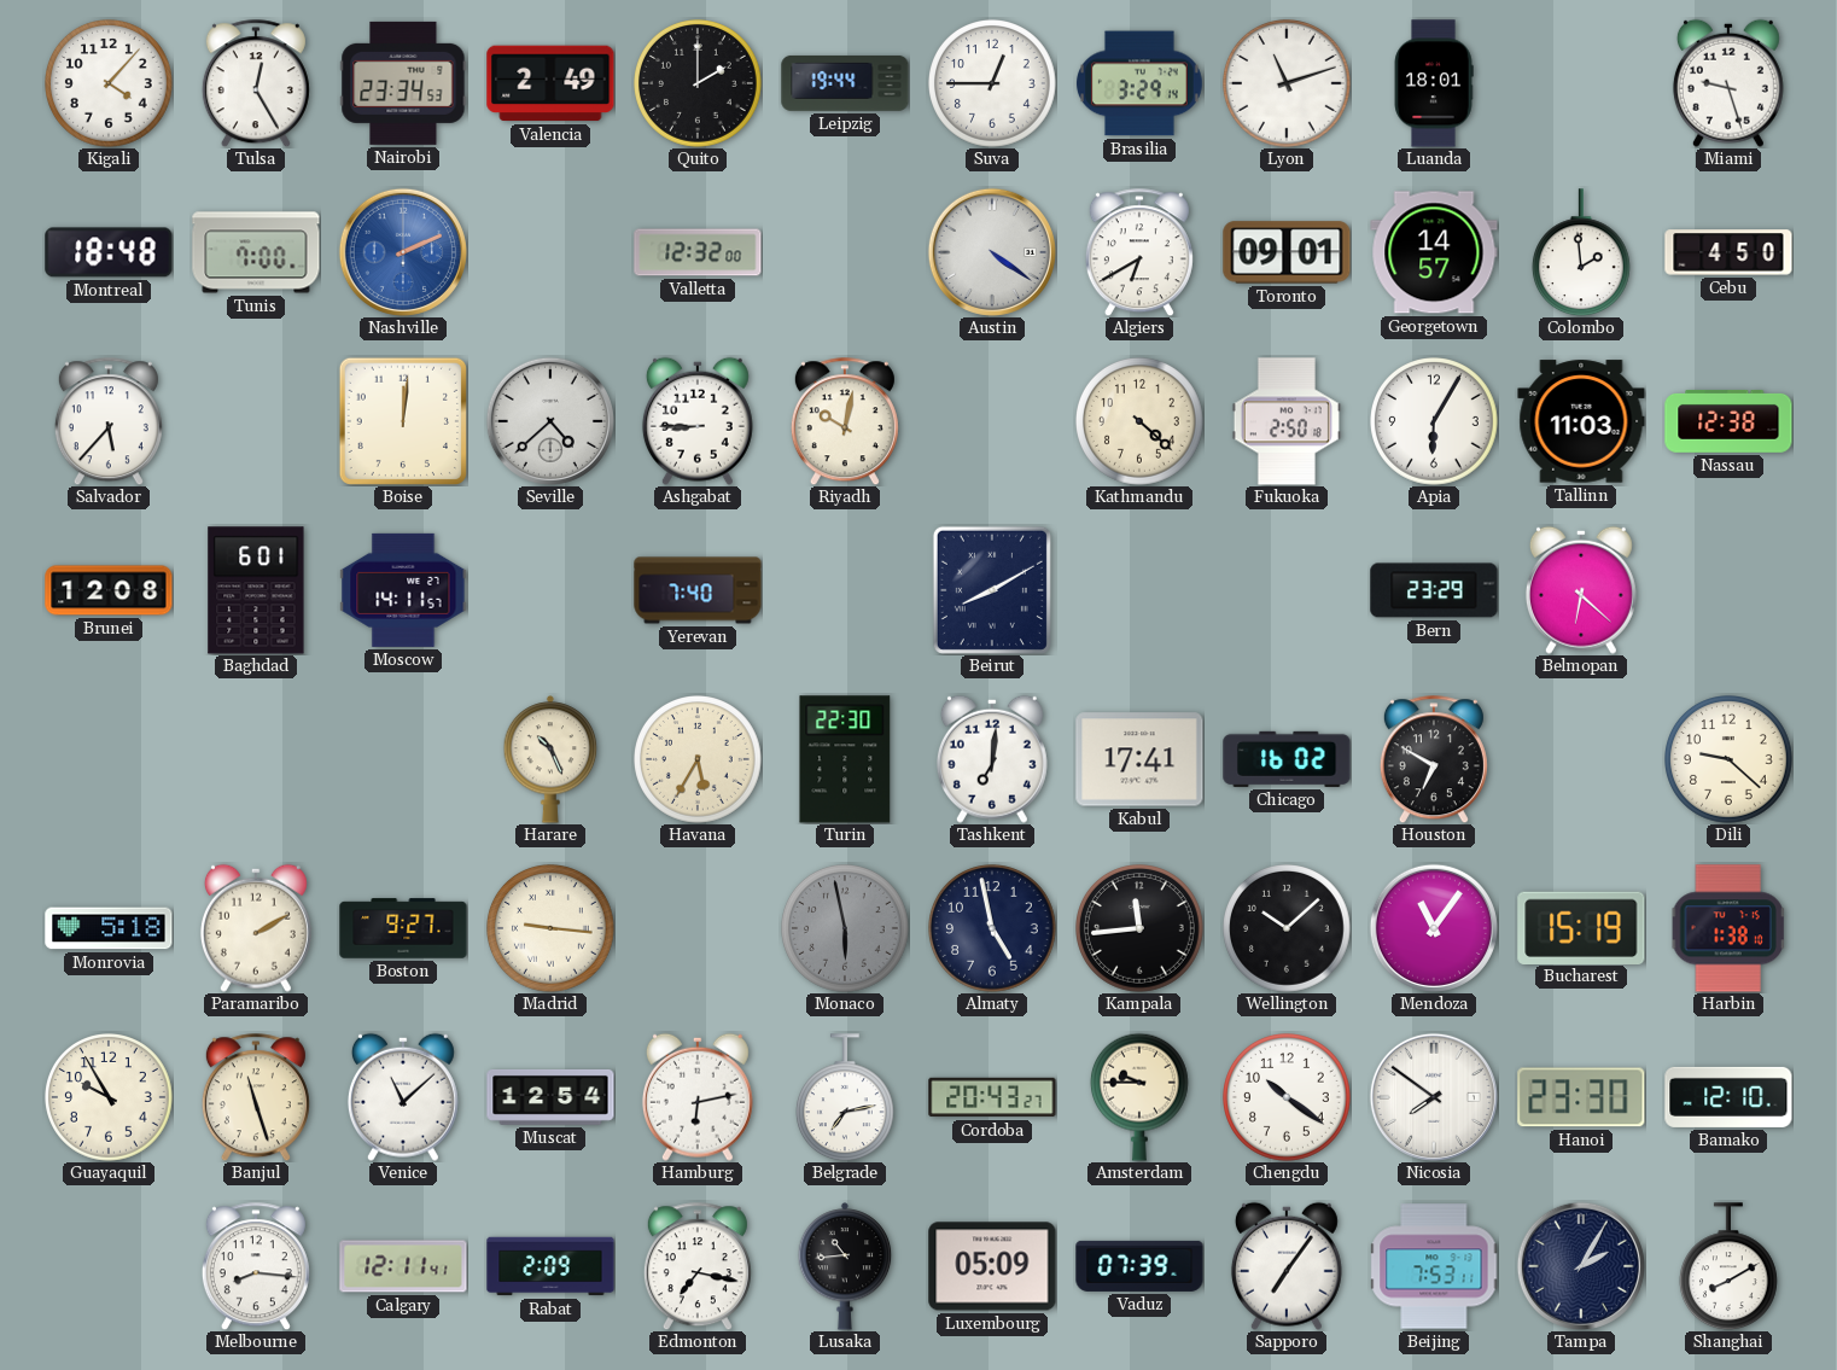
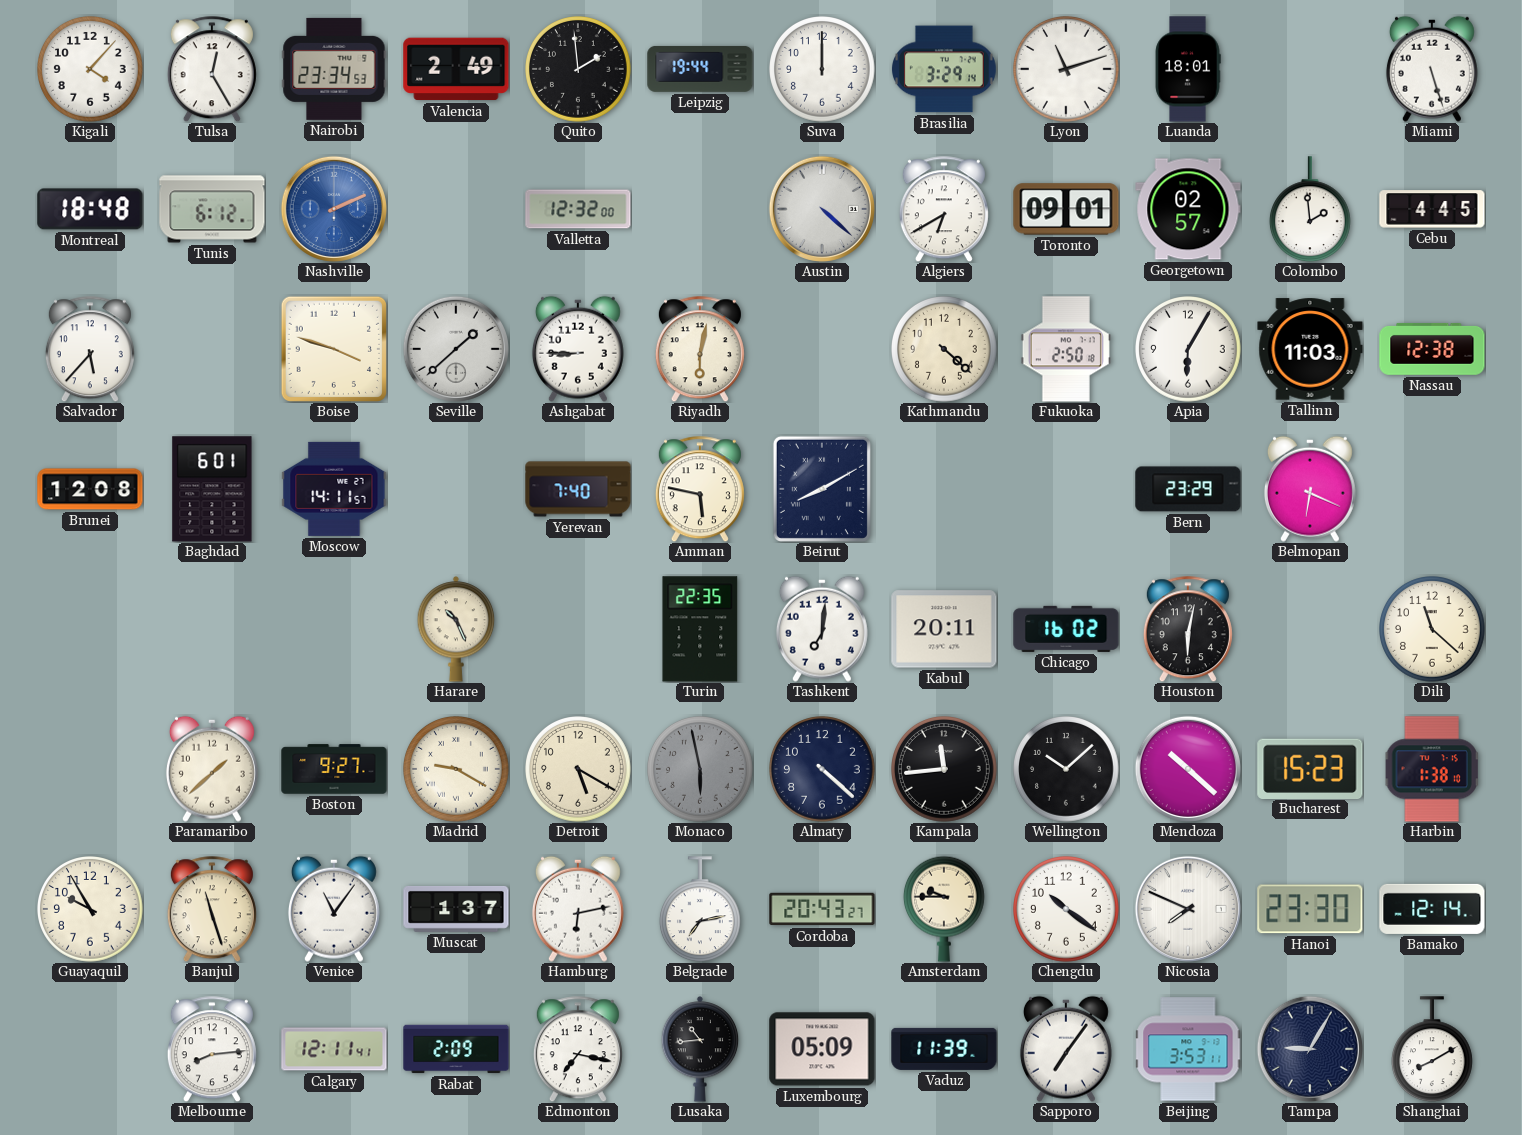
Quito: 2:00 -> 1:59
Suva: 12:45 -> 12:00
Miami: 9:27 -> 5:27
Tunis: 7:00 -> 6:12
Austin: 4:21 -> 4:22
Georgetown: 14:57 -> 02:57
Cebu: 4:50 -> 4:45
Boise: 12:01 -> 3:48
Seville: 4:38 -> 1:38
Riyadh: 10:02 -> 6:02
Amman: none -> 5:47
Belmopan: 6:22 -> 6:19
Havana: 5:35 -> none
Turin: 22:30 -> 22:35
Kabul: 17:41 -> 20:11
Houston: 6:50 -> 6:02
Dili: 9:22 -> 11:22
Monrovia: 5:18 -> none
Paramaribo: 2:10 -> 1:38
Madrid: 9:16 -> 9:20
Detroit: none -> 5:20
Almaty: 4:58 -> 4:22
Mendoza: 11:06 -> 10:22
Bucharest: 15:19 -> 15:23
Venice: 11:08 -> 11:06
Muscat: 12:54 -> 1:37
Nicosia: 7:51 -> 7:49
Bamako: 12:10 -> 12:14
Melbourne: 8:16 -> 8:14
Vaduz: 07:39 -> 11:39
Beijing: 7:53 -> 3:53
Tampa: 2:05 -> 9:05
